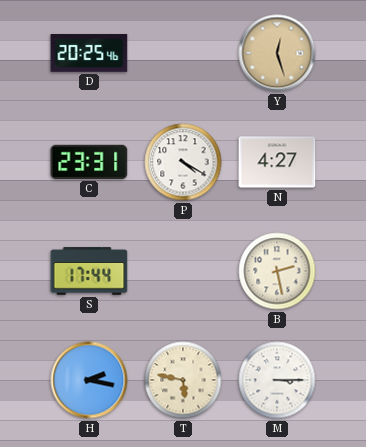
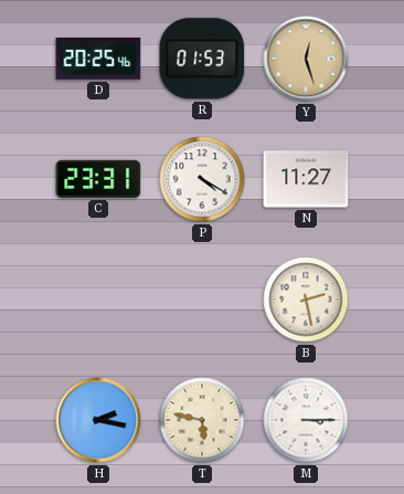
R: none -> 01:53
N: 4:27 -> 11:27
S: 17:44 -> none
